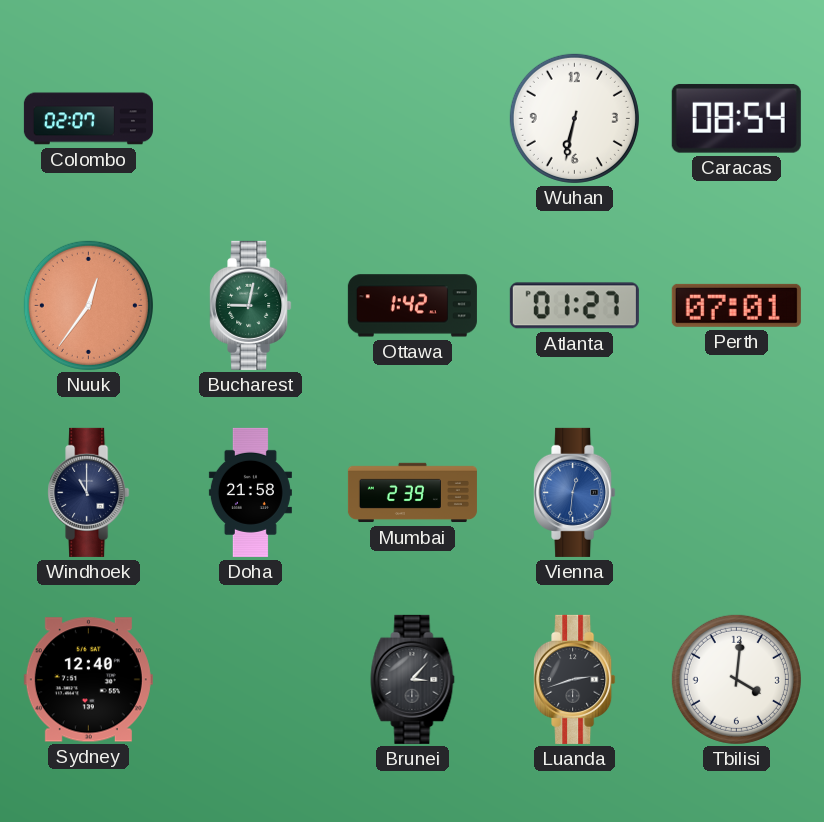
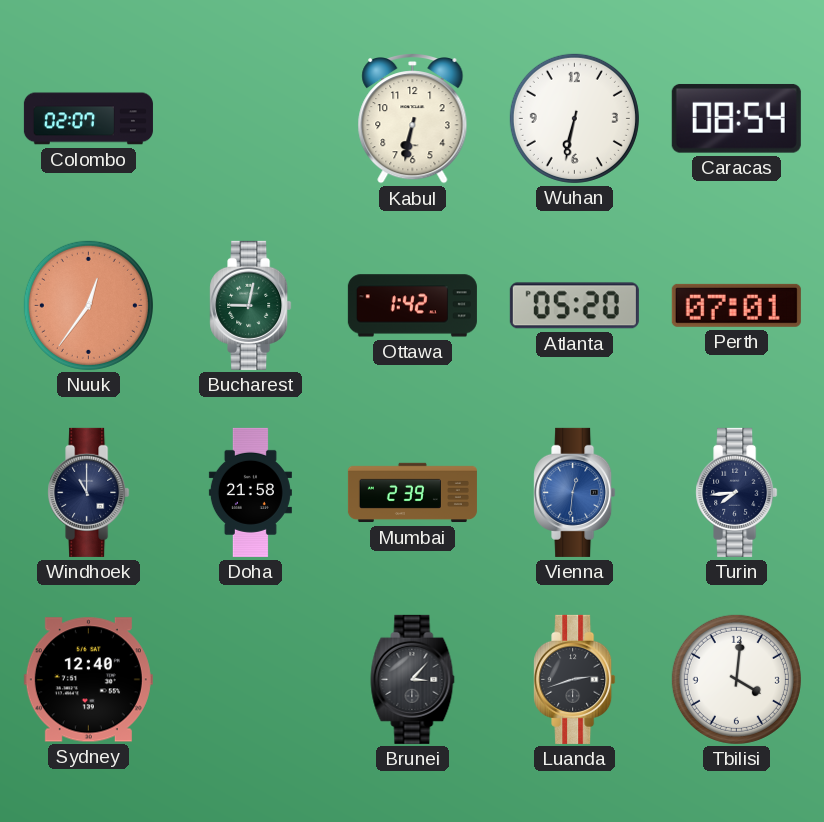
Kabul: none -> 6:32
Atlanta: 01:27 -> 05:20
Turin: none -> 7:44
